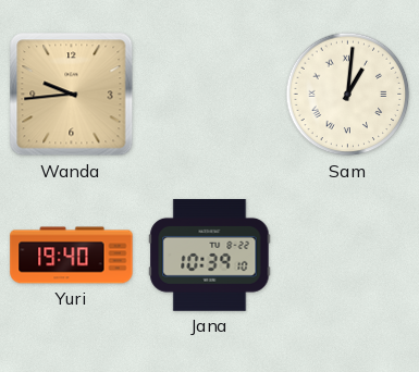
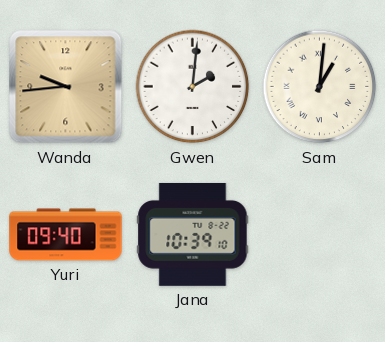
Gwen: none -> 2:01
Yuri: 19:40 -> 09:40
